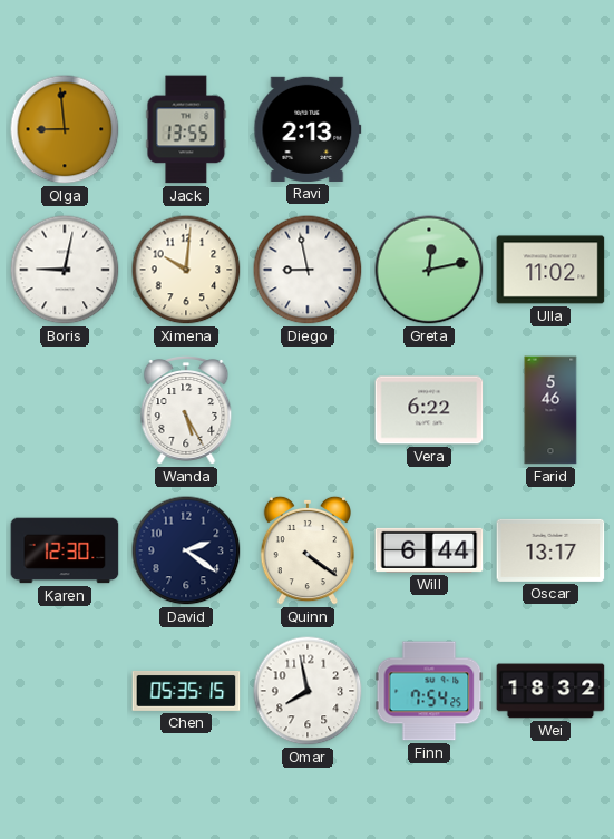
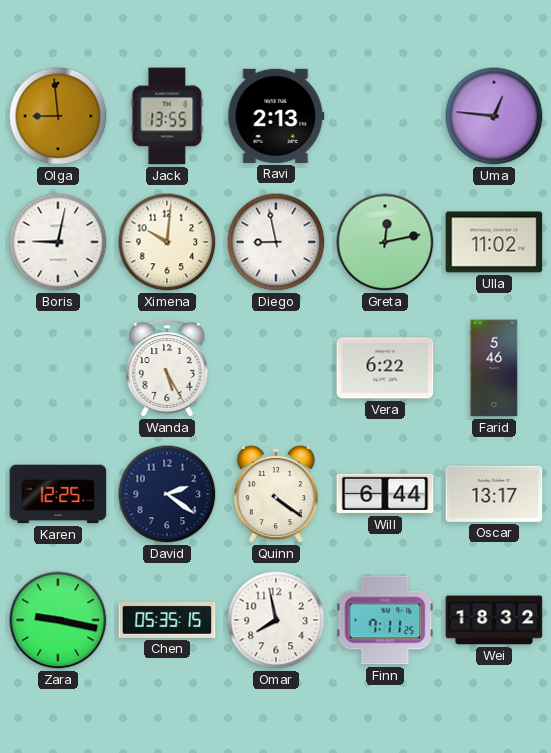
Uma: none -> 12:46
Karen: 12:30 -> 12:25
Zara: none -> 9:17
Finn: 7:54 -> 7:11
